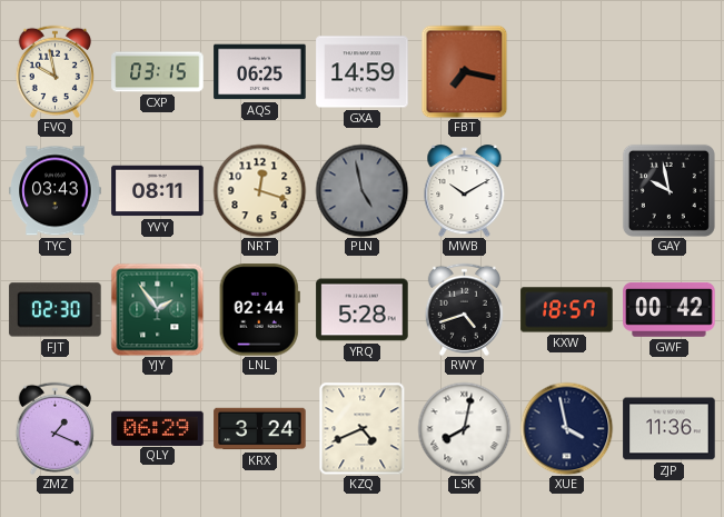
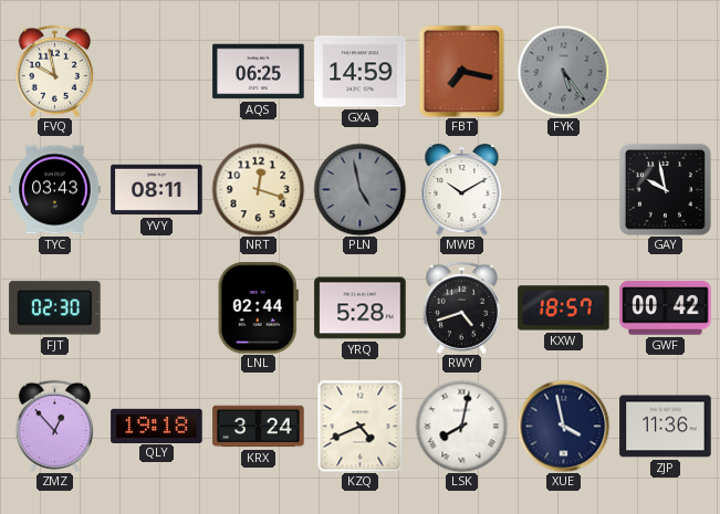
CXP: 03:15 -> none
FYK: none -> 5:24
YJY: 1:54 -> none
ZMZ: 1:19 -> 12:53
QLY: 06:29 -> 19:18
